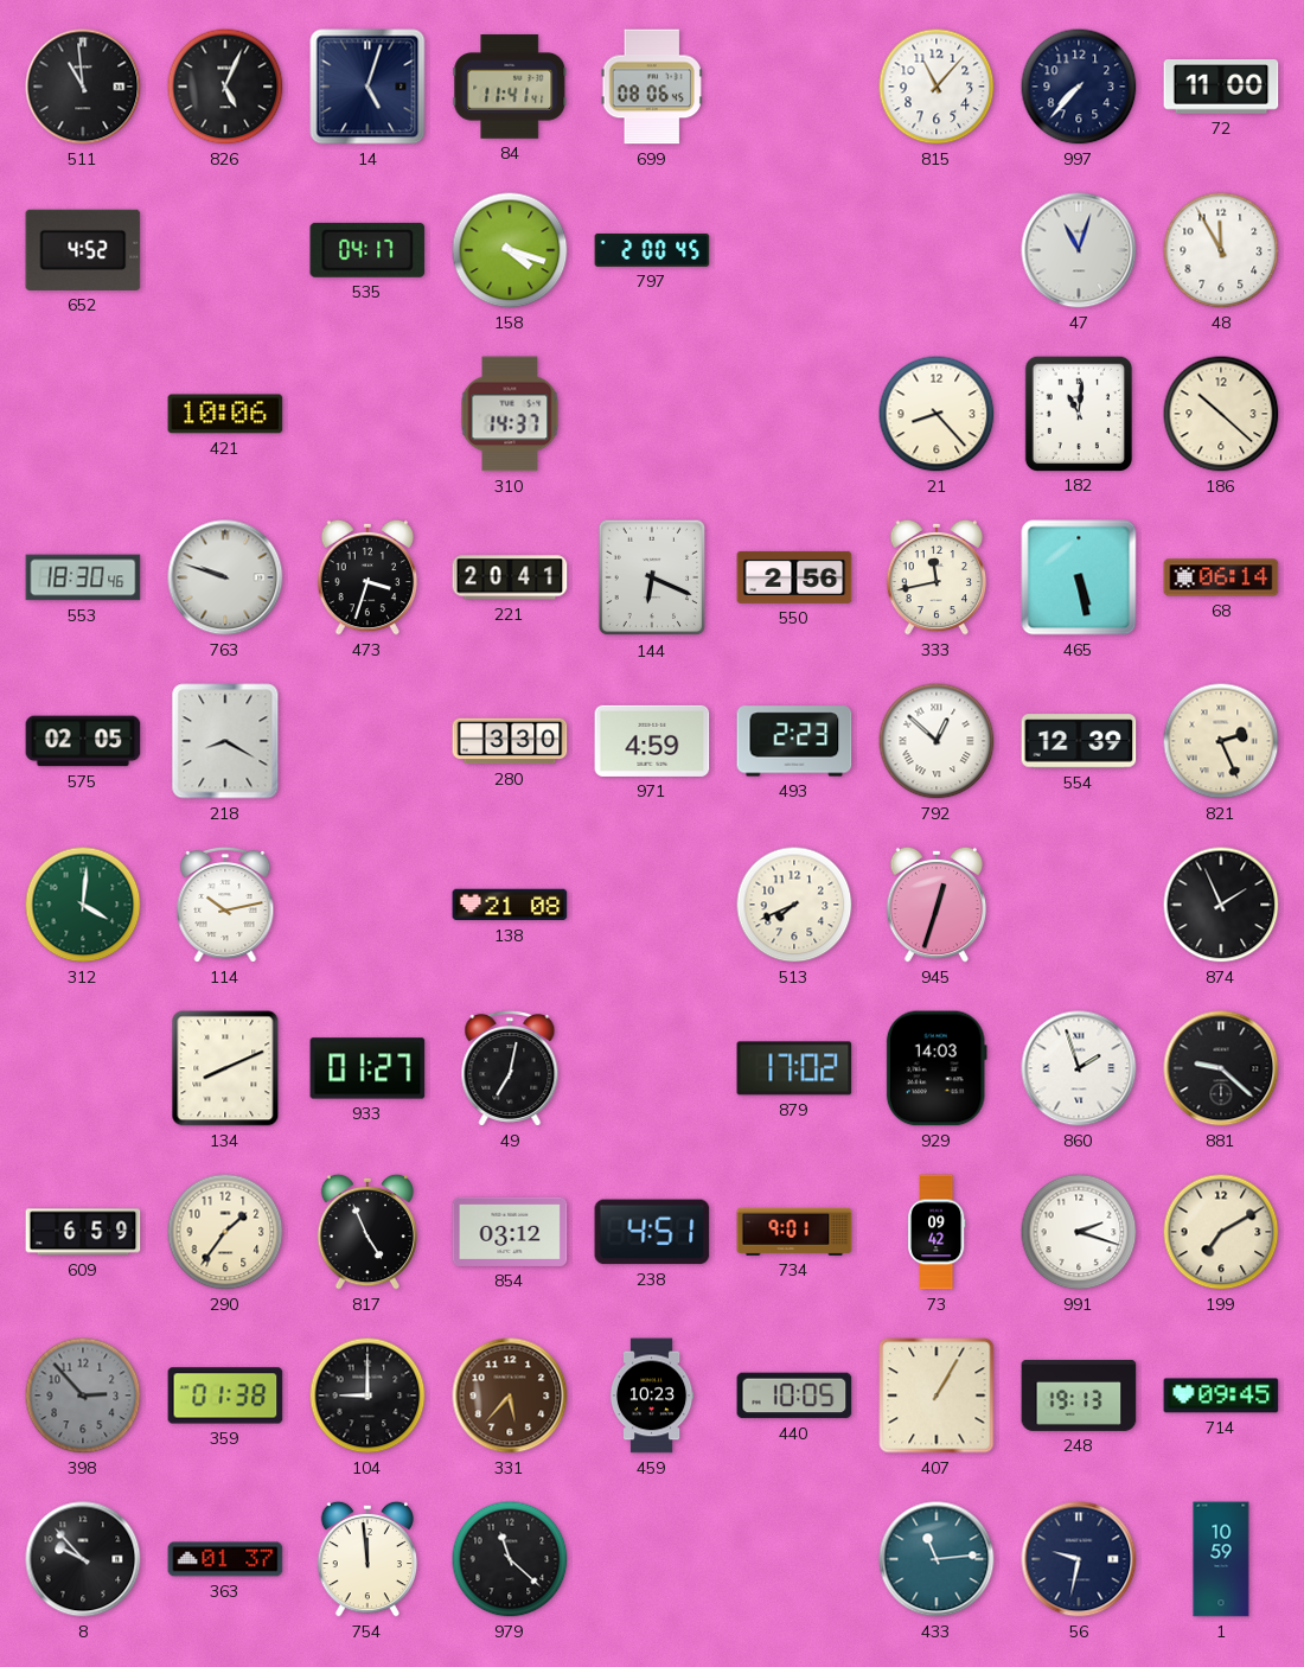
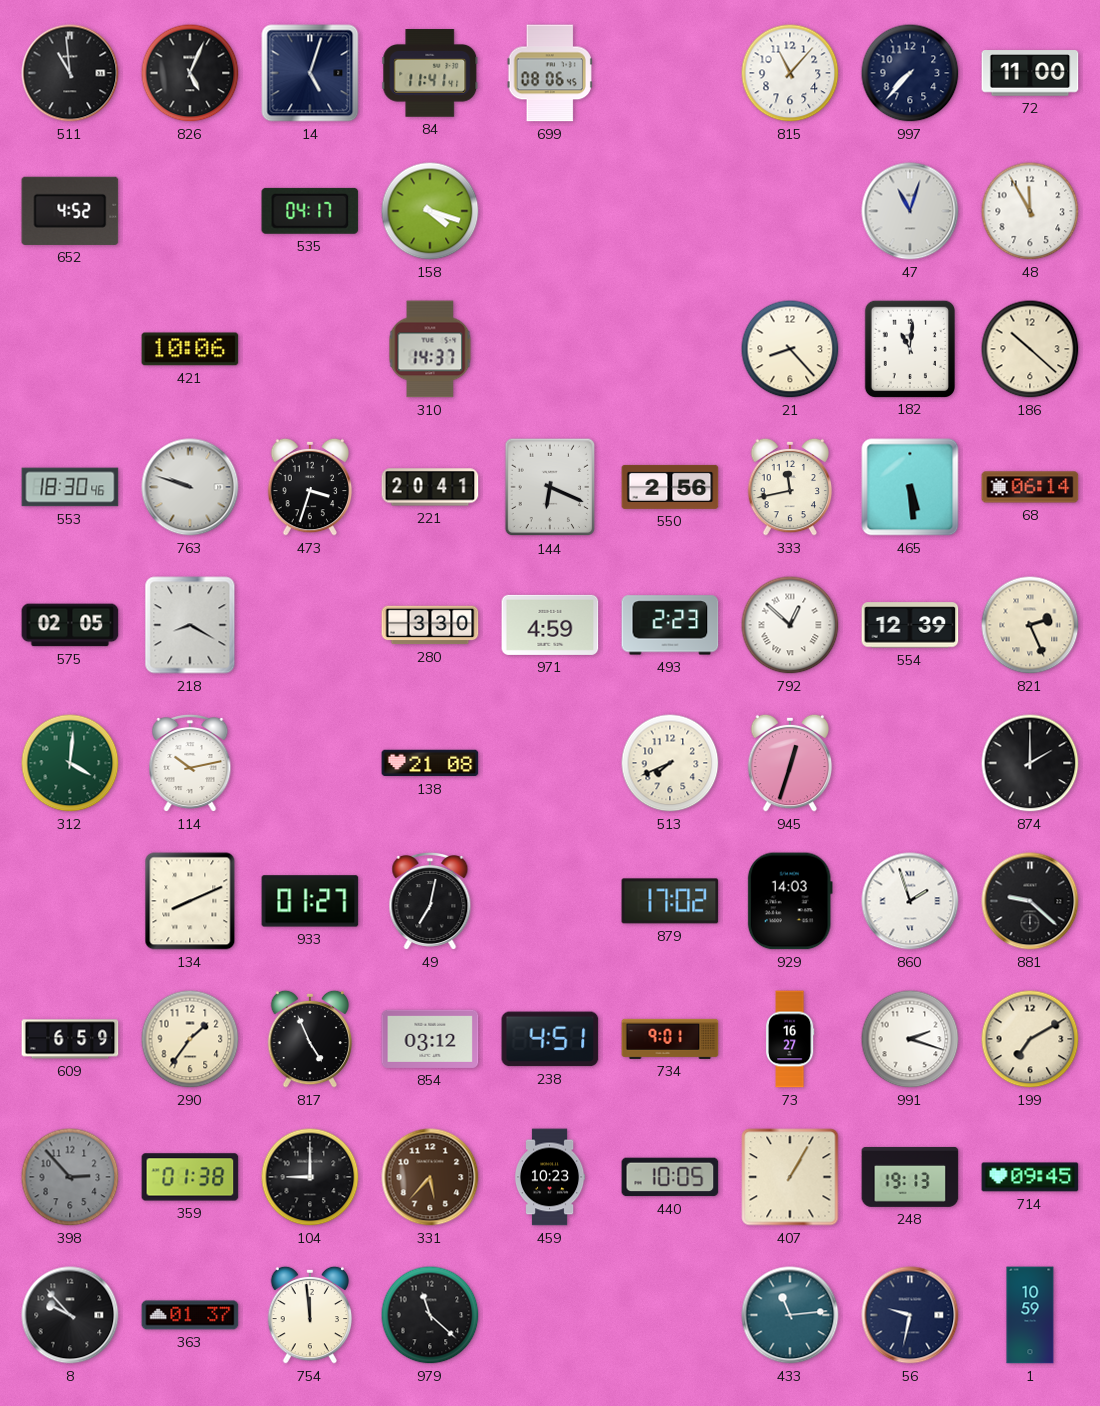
797: 2:00 -> none
465: 5:28 -> 5:29
874: 1:56 -> 2:00
73: 09:42 -> 16:27
